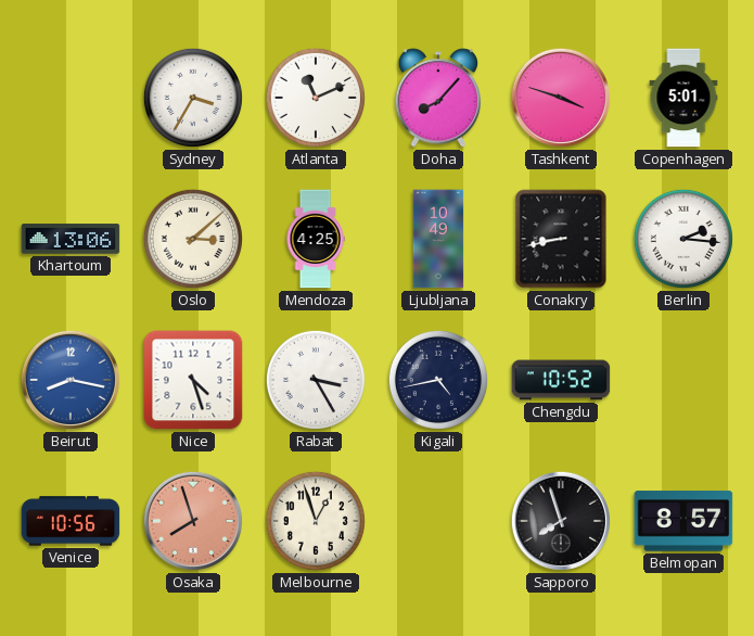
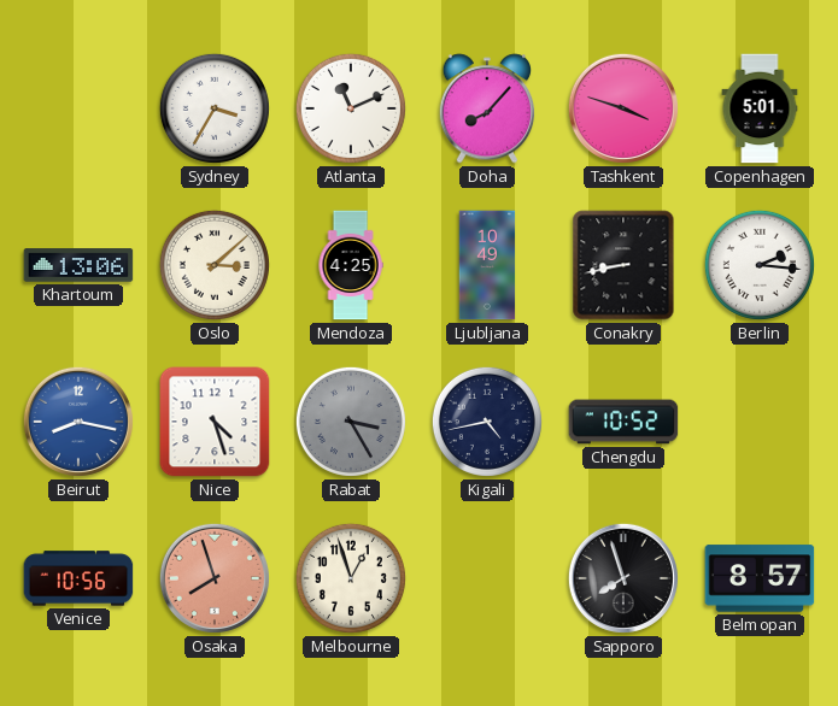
Rabat dial: white -> grey
